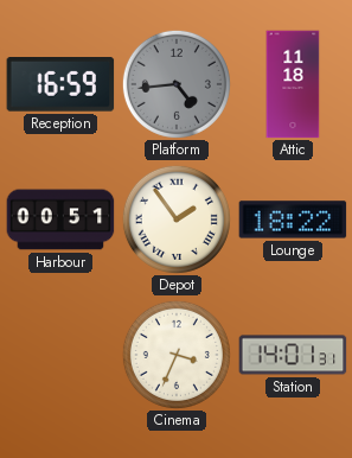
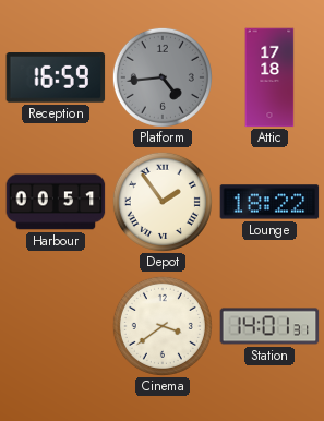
Attic: 11:18 -> 17:18
Cinema: 3:34 -> 3:39
